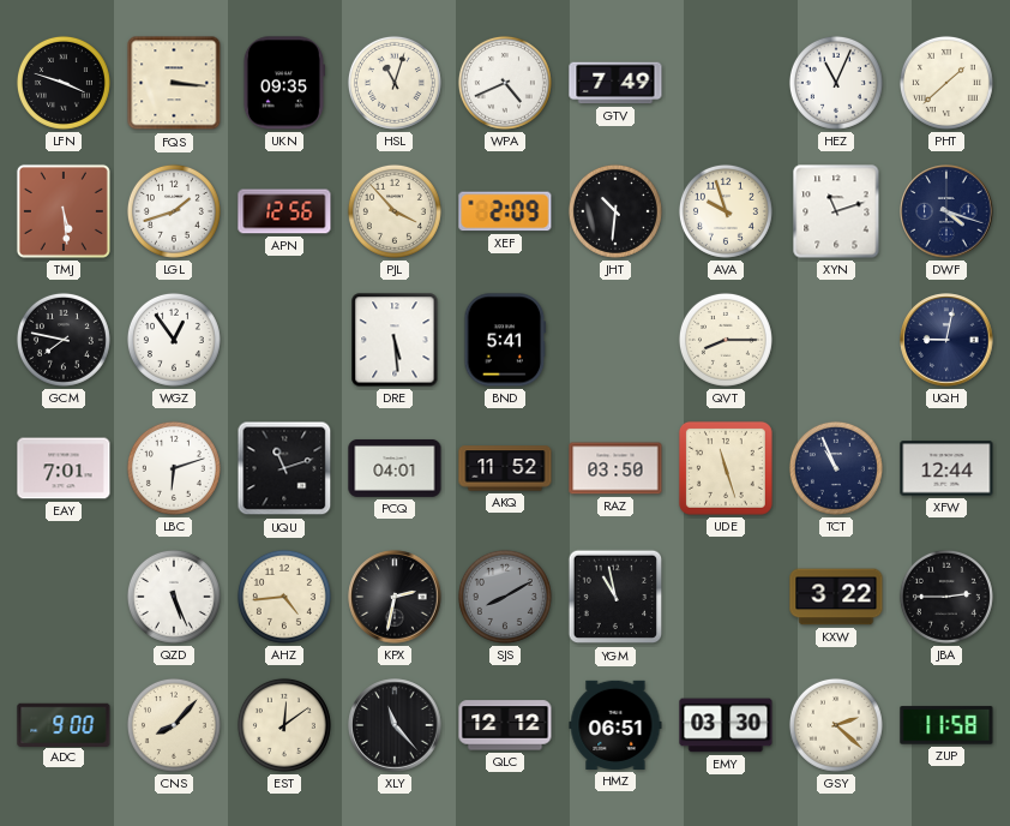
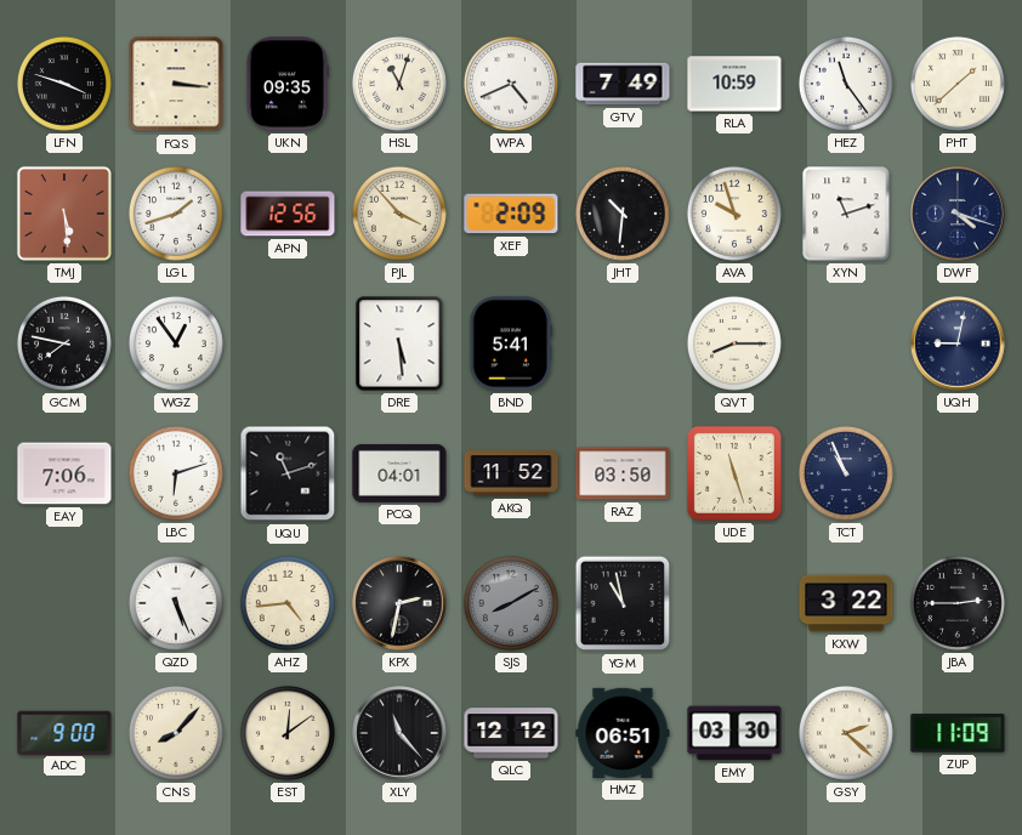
RLA: none -> 10:59
HEZ: 11:04 -> 11:24
EAY: 7:01 -> 7:06
XFW: 12:44 -> none
ZUP: 11:58 -> 11:09
